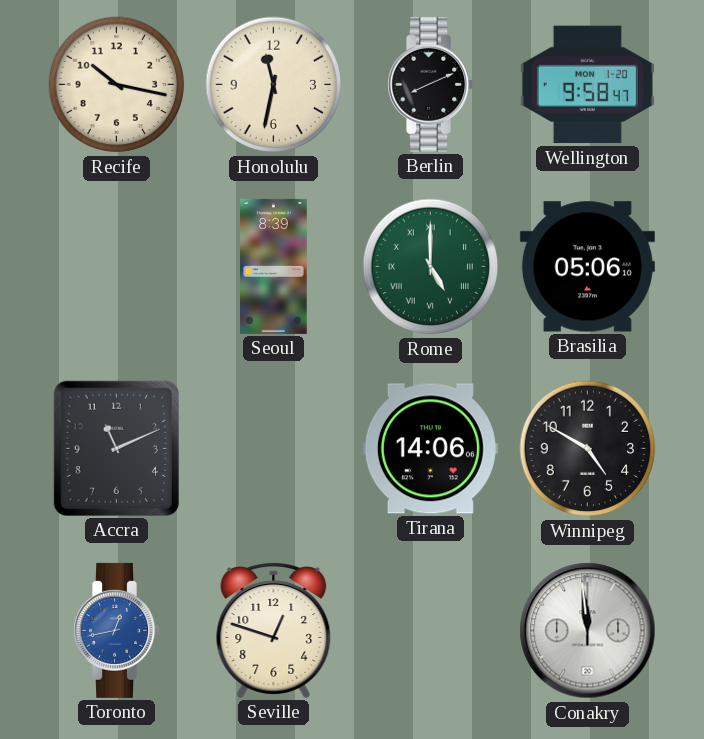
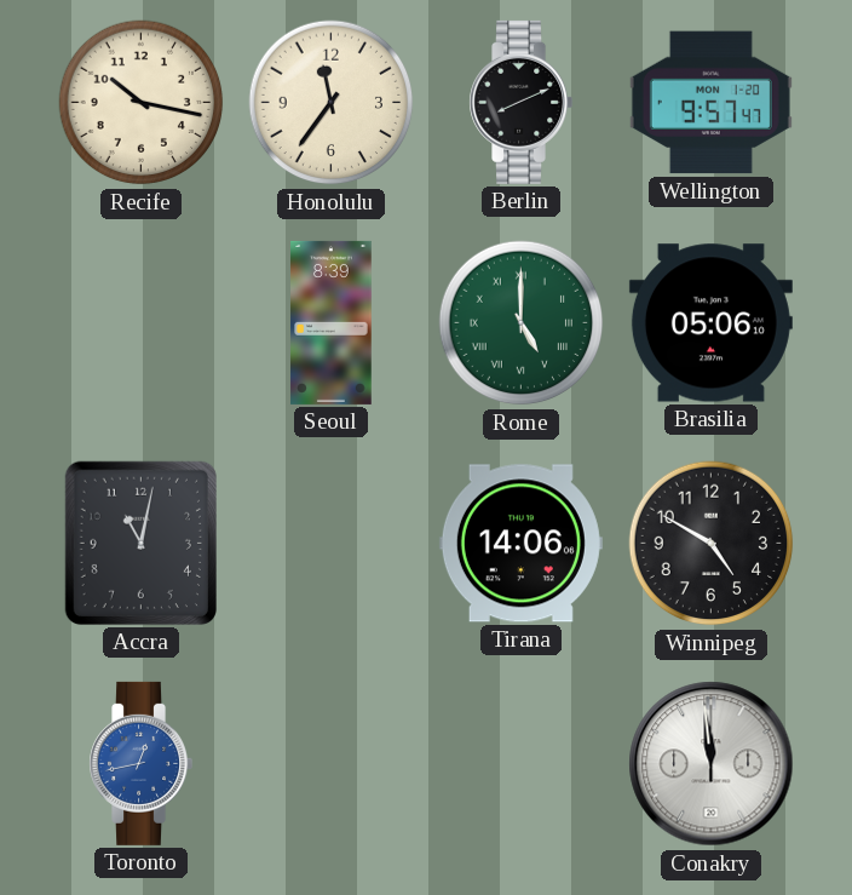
Honolulu: 11:32 -> 11:36
Wellington: 9:58 -> 9:57
Accra: 11:11 -> 11:02
Seville: 12:48 -> none
